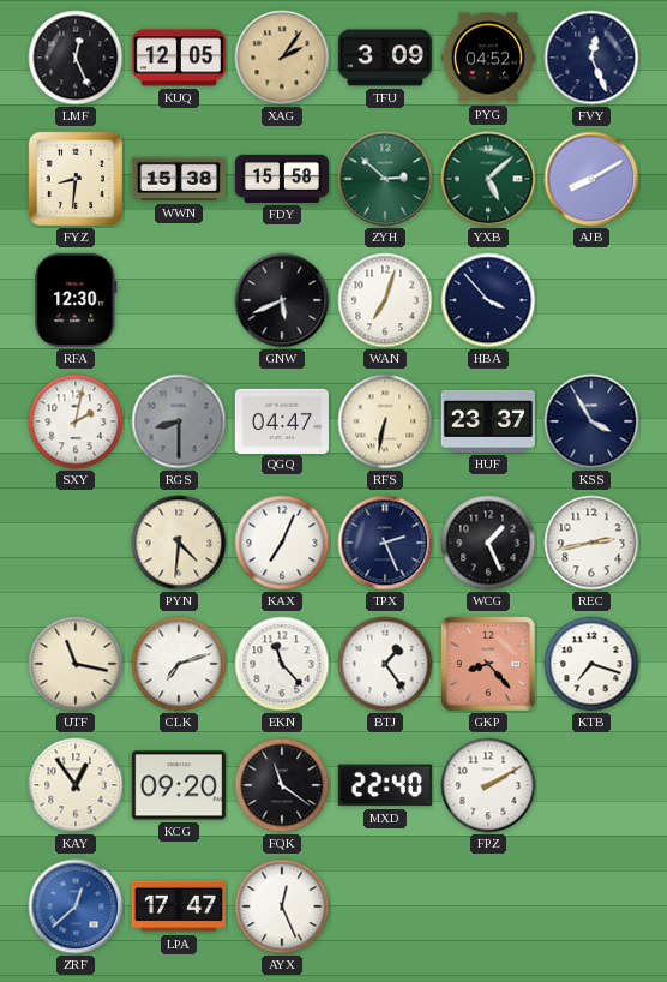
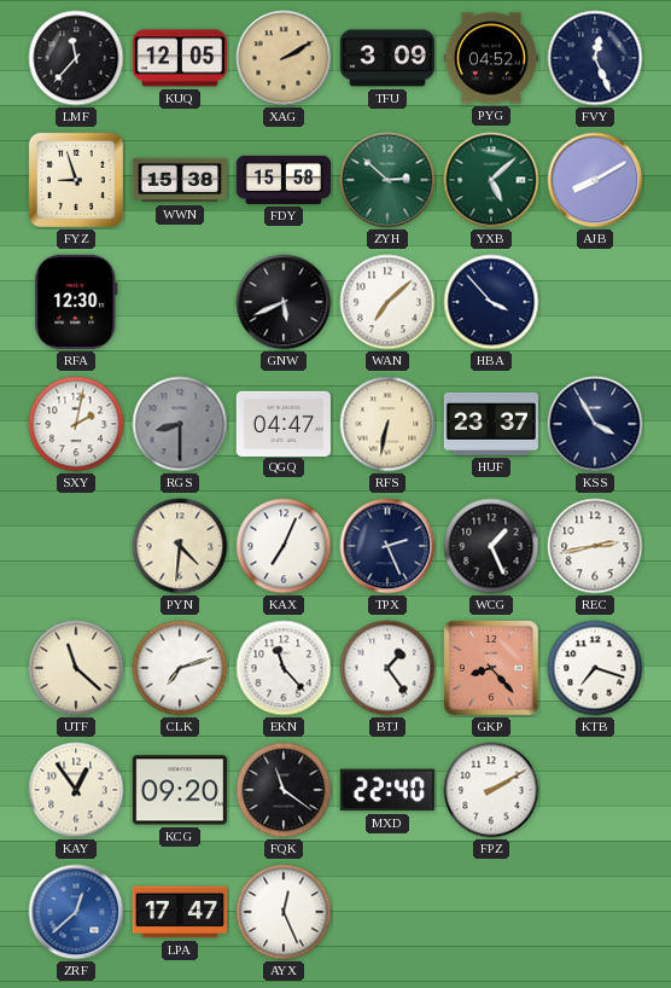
LMF: 12:26 -> 11:37
XAG: 2:06 -> 2:10
FYZ: 8:31 -> 8:57
WAN: 7:03 -> 7:08
UTF: 11:17 -> 11:22
